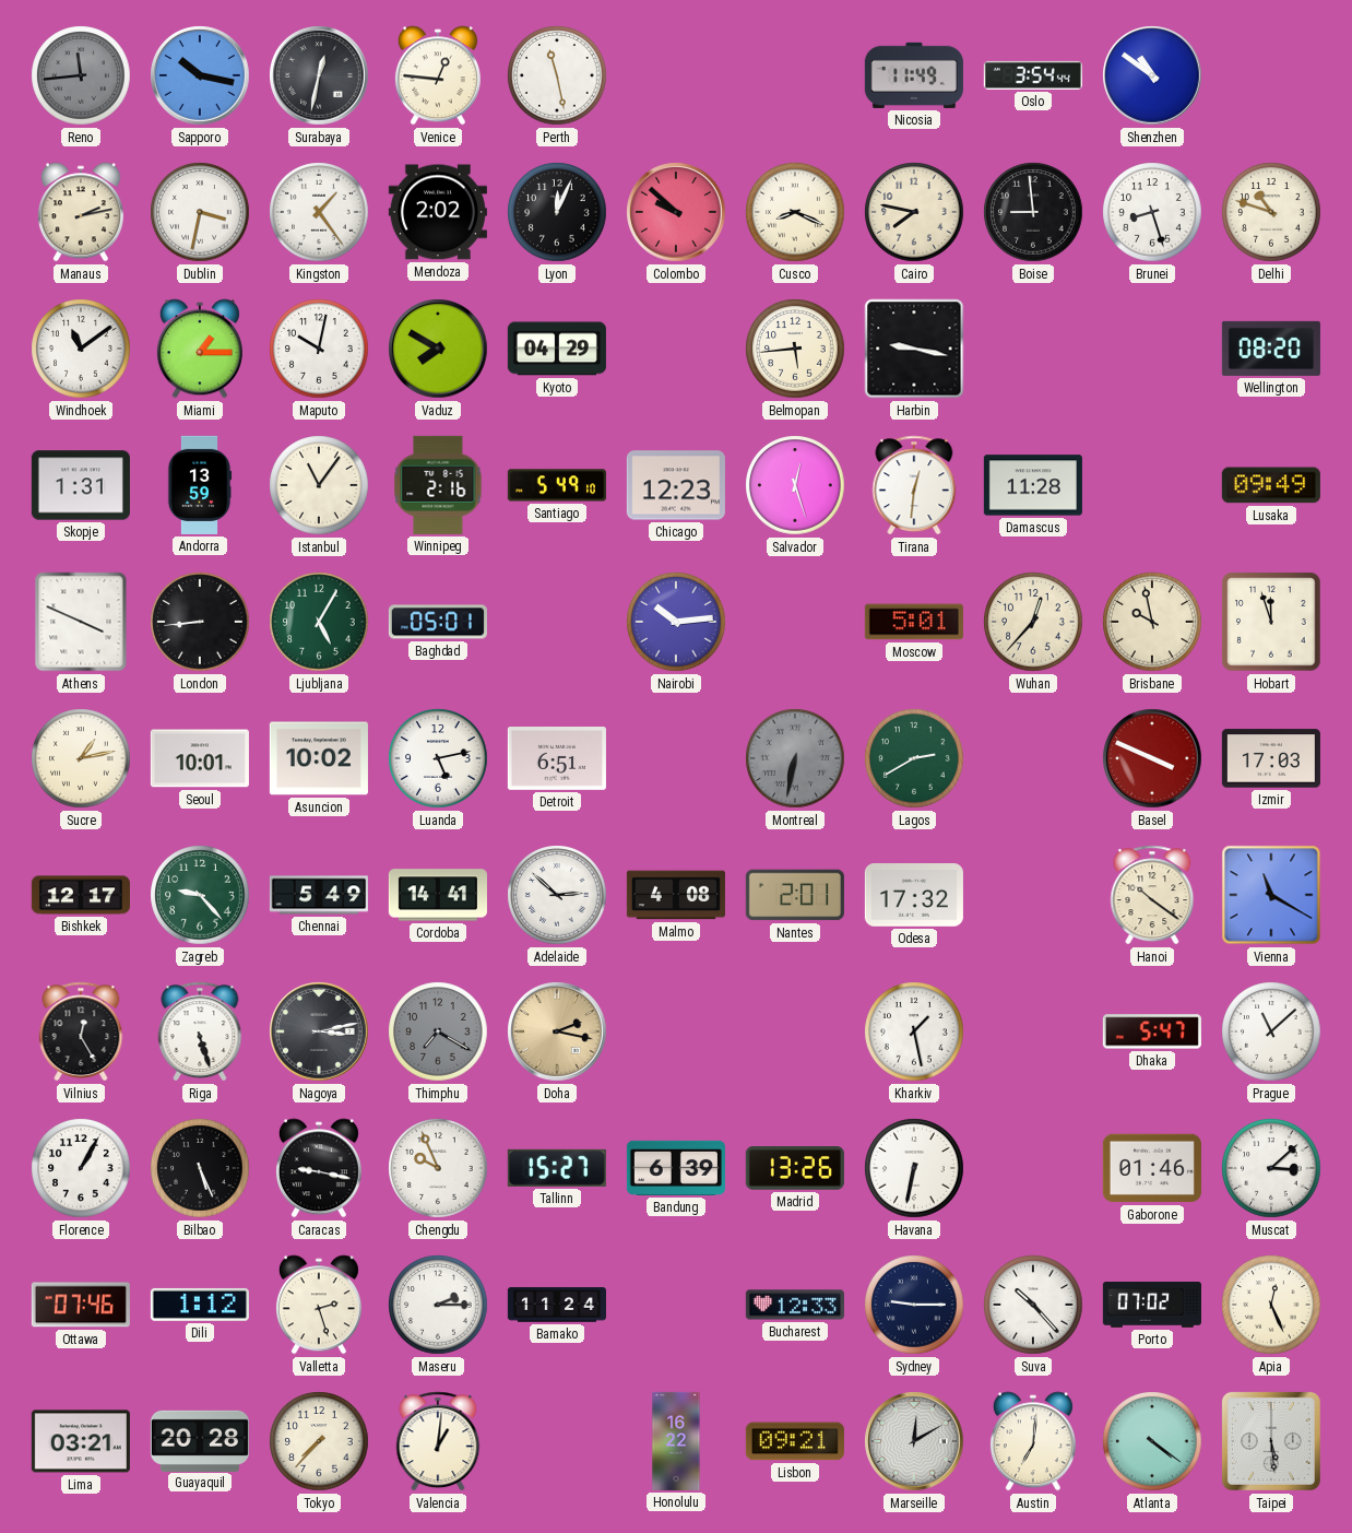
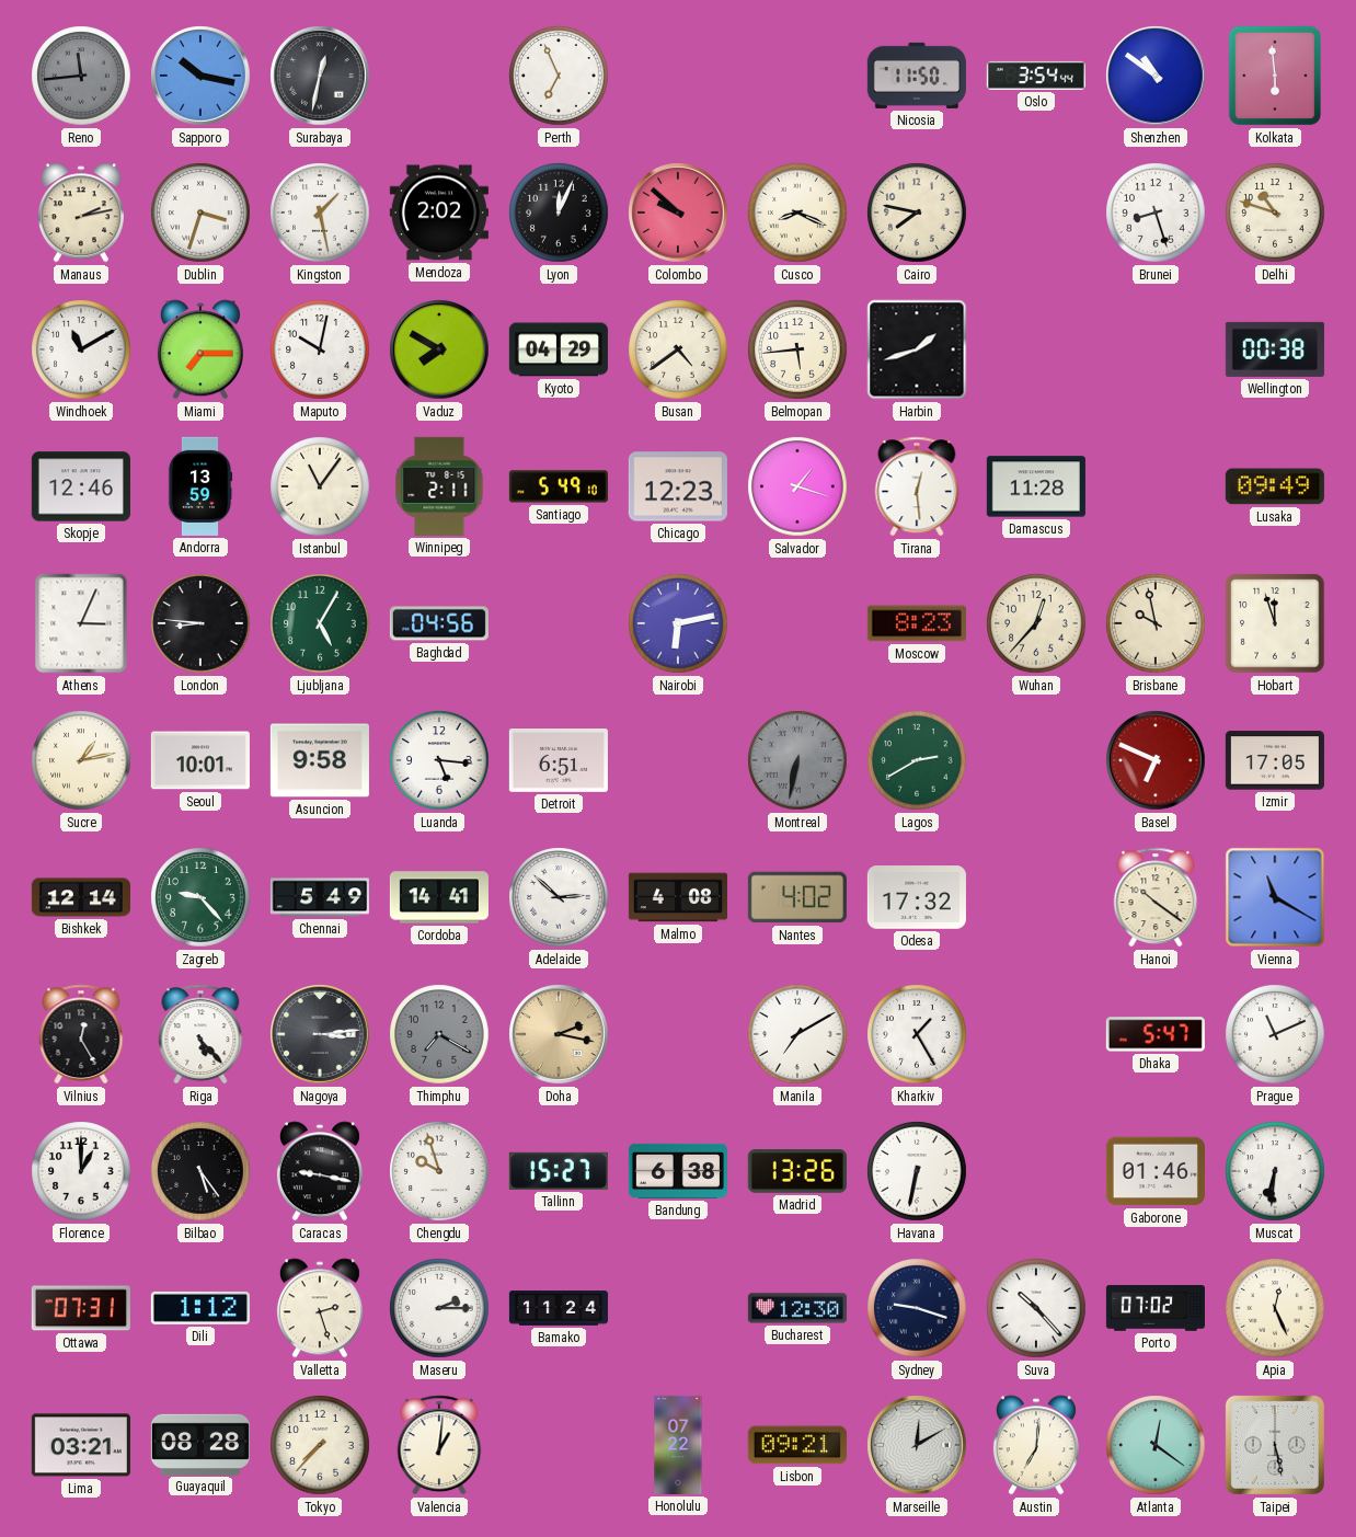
Venice: 12:46 -> none
Perth: 11:28 -> 6:56
Nicosia: 11:49 -> 11:50
Kolkata: none -> 5:59
Dublin: 3:32 -> 3:33
Kingston: 1:24 -> 1:28
Boise: 8:59 -> none
Windhoek: 11:09 -> 11:10
Miami: 1:15 -> 7:15
Busan: none -> 4:39
Harbin: 9:17 -> 1:42
Wellington: 08:20 -> 00:38
Skopje: 1:31 -> 12:46
Winnipeg: 2:16 -> 2:11
Salvador: 12:27 -> 1:18
Tirana: 12:31 -> 12:29
Athens: 3:49 -> 3:04
London: 8:44 -> 8:46
Baghdad: 05:01 -> 04:56
Nairobi: 10:14 -> 6:13
Moscow: 5:01 -> 8:23
Asuncion: 10:02 -> 9:58
Luanda: 5:13 -> 5:16
Basel: 3:49 -> 6:49
Izmir: 17:03 -> 17:05
Bishkek: 12:17 -> 12:14
Nantes: 2:01 -> 4:02
Riga: 5:27 -> 5:23
Nagoya: 3:13 -> 3:14
Manila: none -> 7:10
Kharkiv: 1:28 -> 1:25
Prague: 11:08 -> 11:11
Florence: 1:05 -> 1:00
Bilbao: 5:26 -> 5:24
Chengdu: 9:56 -> 9:57
Bandung: 6:39 -> 6:38
Muscat: 3:08 -> 6:31
Ottawa: 07:46 -> 07:31
Bucharest: 12:33 -> 12:30
Sydney: 9:15 -> 9:18
Guayaquil: 20:28 -> 08:28
Honolulu: 16:22 -> 07:22
Atlanta: 4:21 -> 12:21
Taipei: 5:29 -> 5:28
